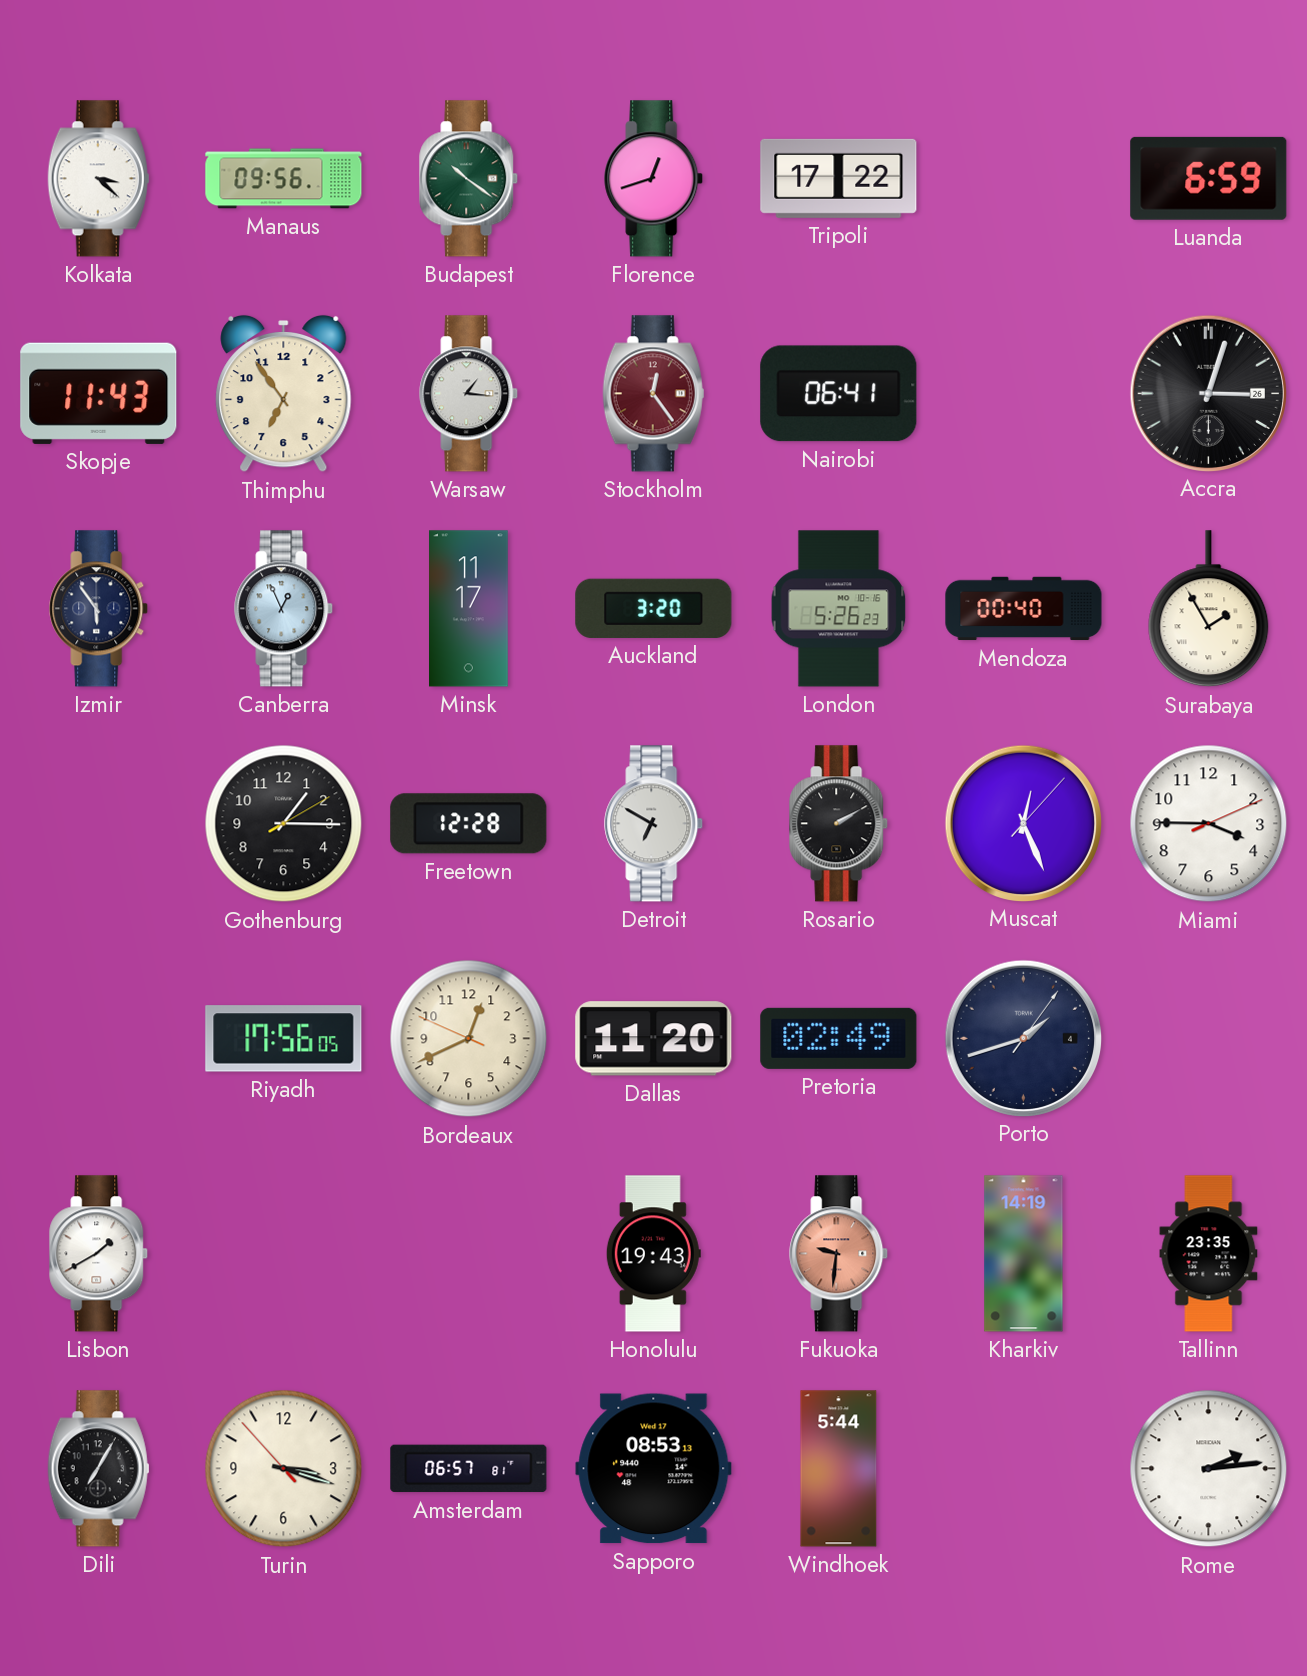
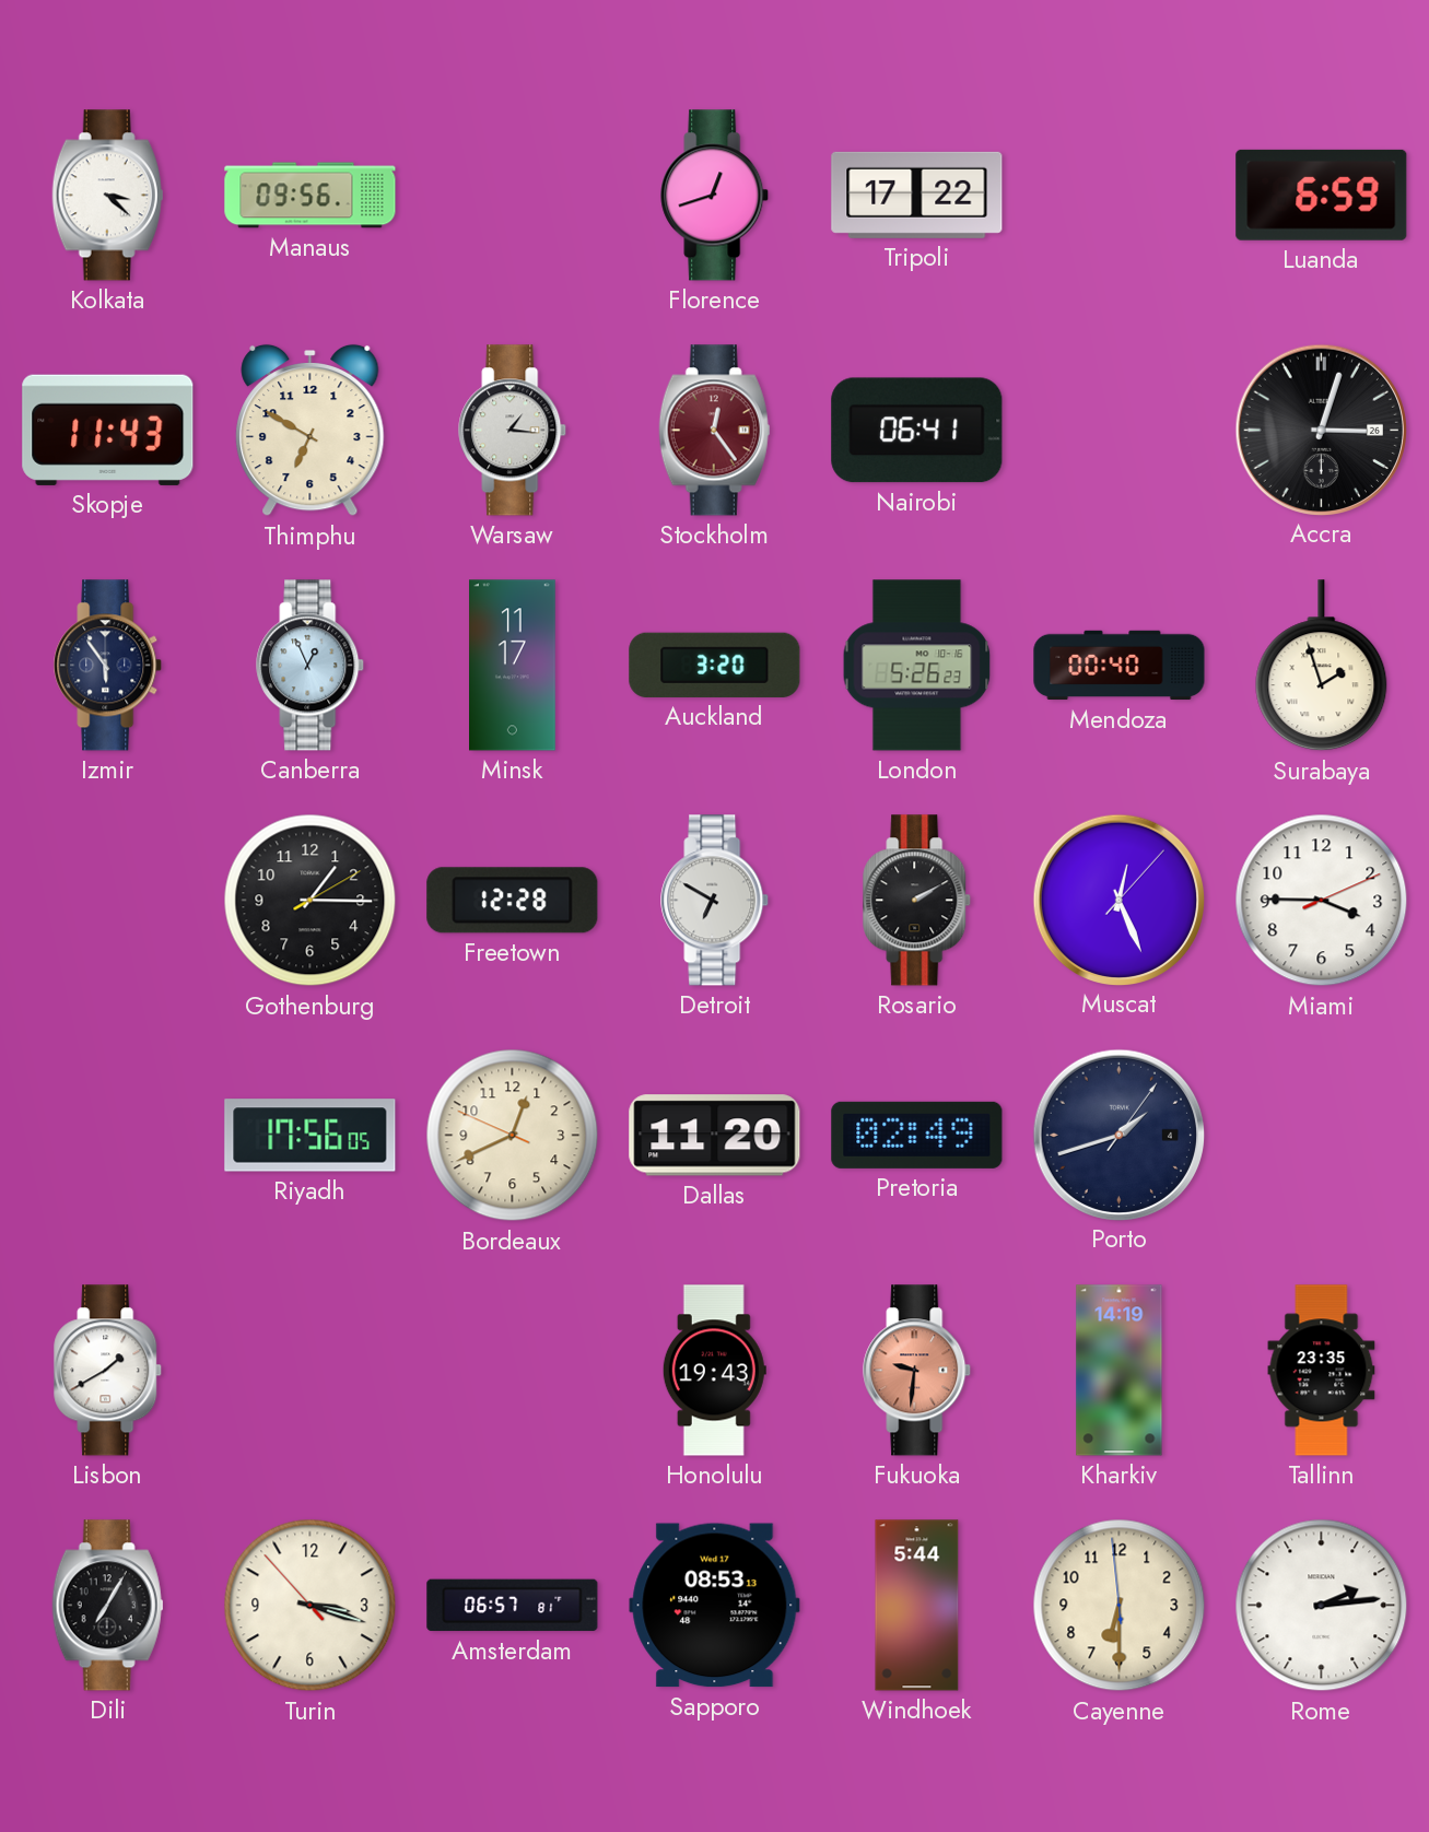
Budapest: 10:21 -> none
Thimphu: 6:54 -> 6:50
Surabaya: 1:55 -> 1:57
Cayenne: none -> 6:29
